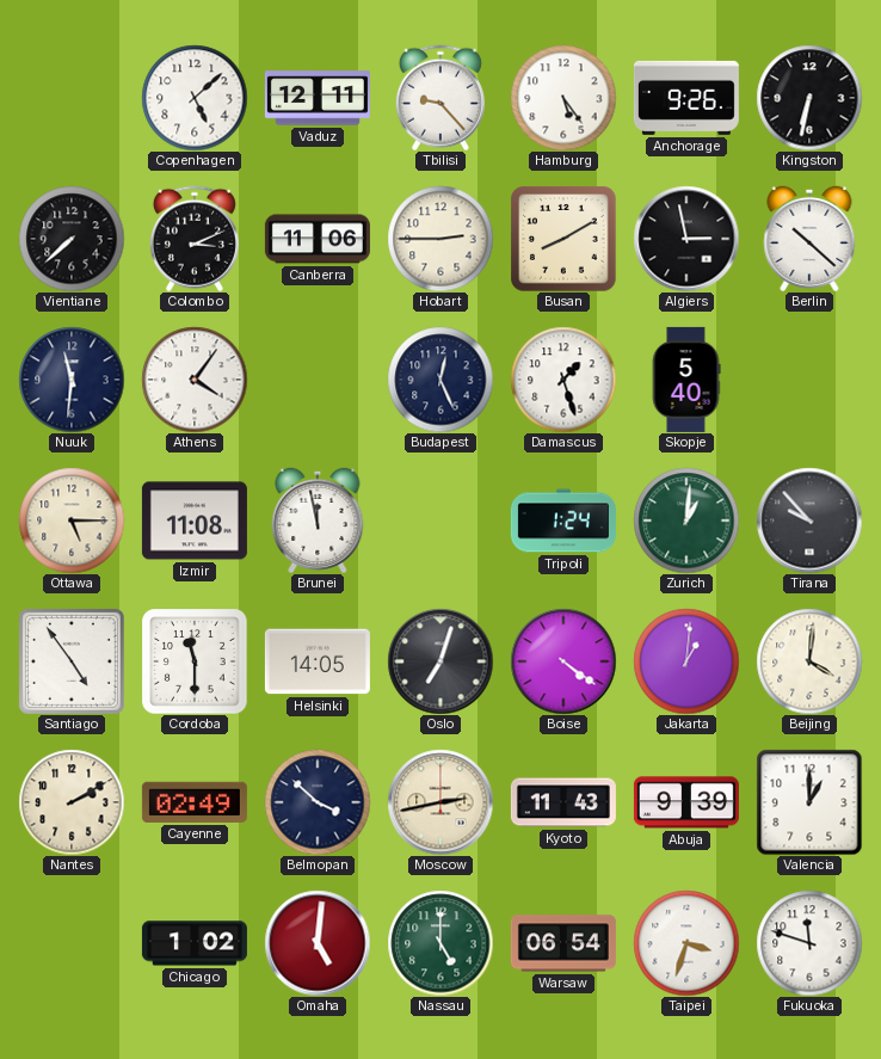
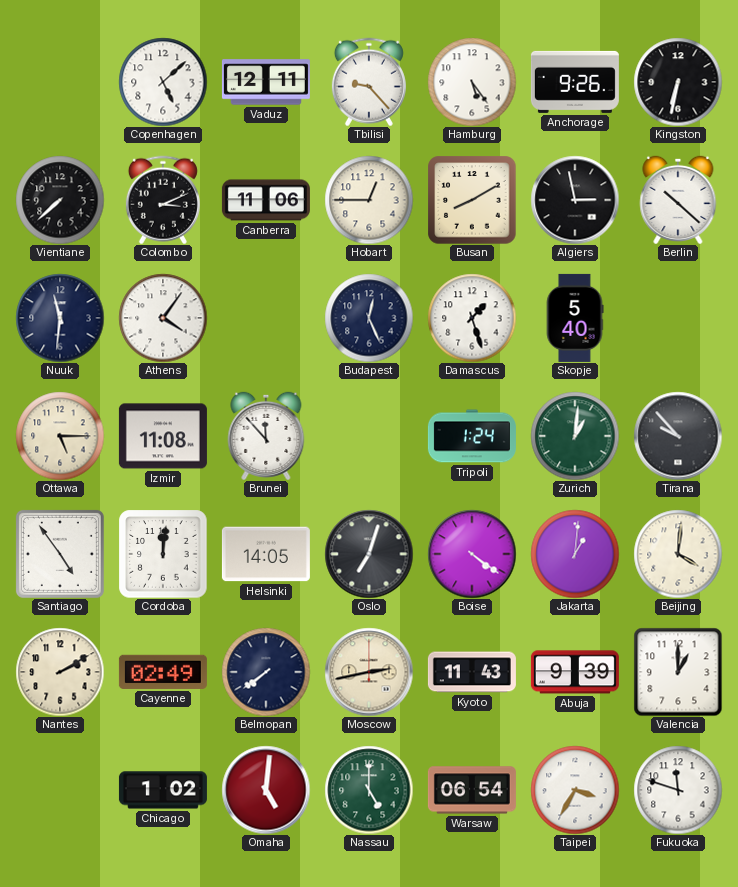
Hobart: 2:45 -> 12:45
Brunei: 11:58 -> 11:53
Cordoba: 11:30 -> 12:01
Belmopan: 3:52 -> 7:39
Taipei: 3:33 -> 3:35
